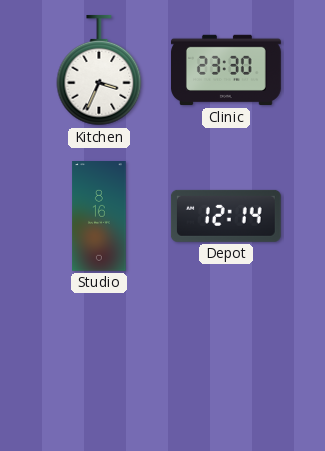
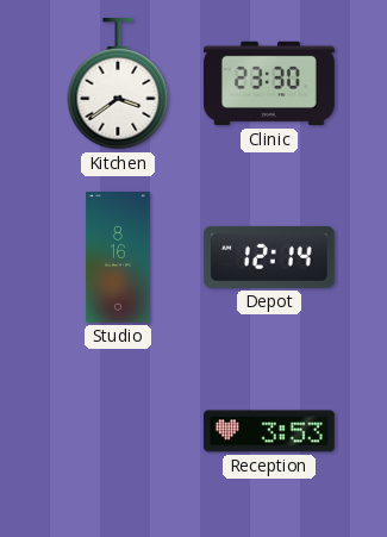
Kitchen: 3:34 -> 3:39
Reception: none -> 3:53
